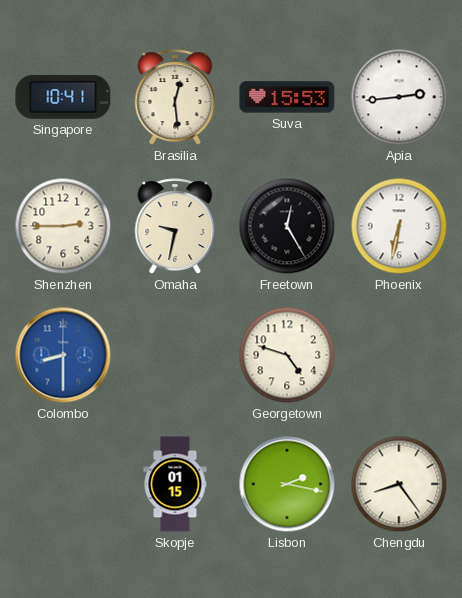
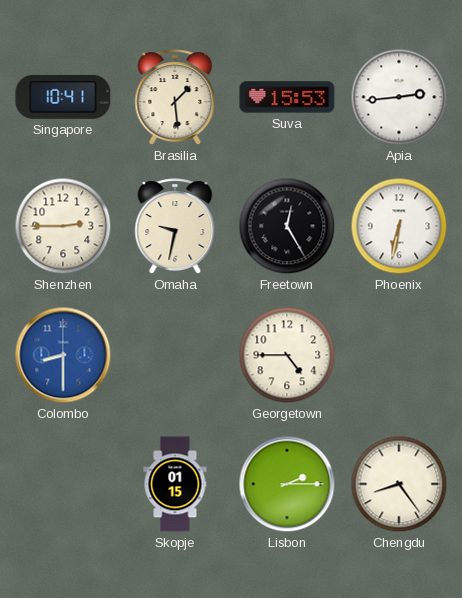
Brasilia: 12:29 -> 1:29
Georgetown: 4:48 -> 4:45
Lisbon: 2:17 -> 2:15
